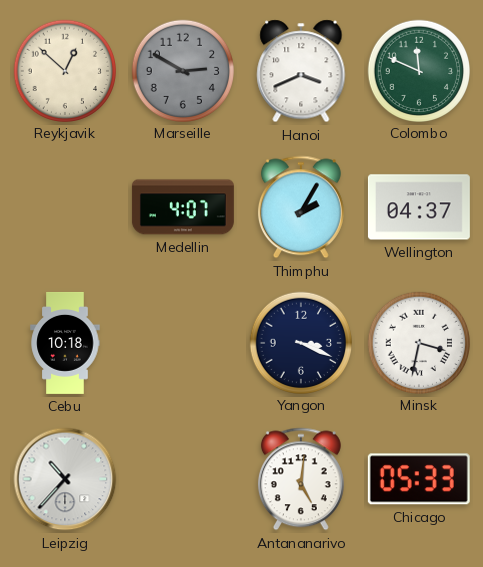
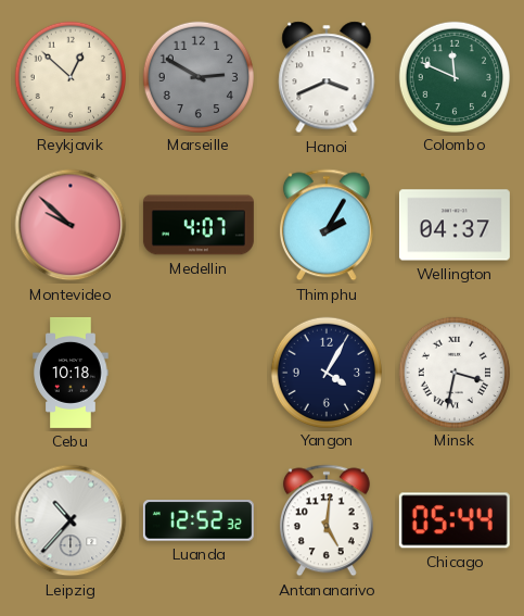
Montevideo: none -> 9:52
Yangon: 3:19 -> 4:05
Luanda: none -> 12:52
Chicago: 05:33 -> 05:44
